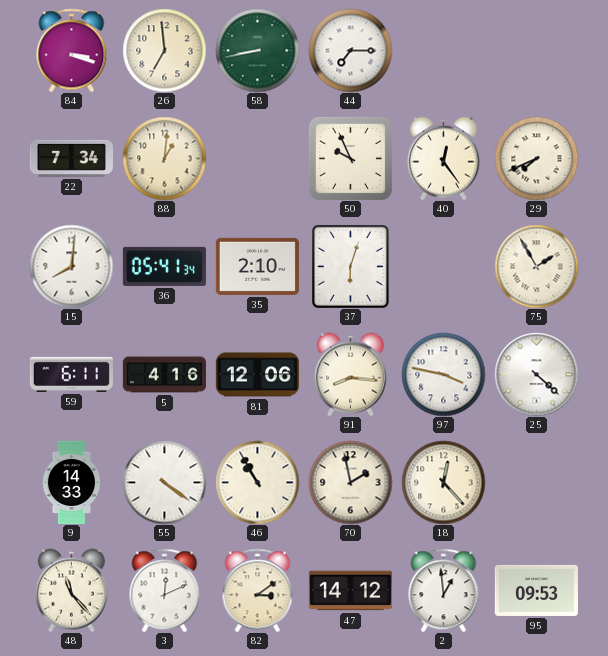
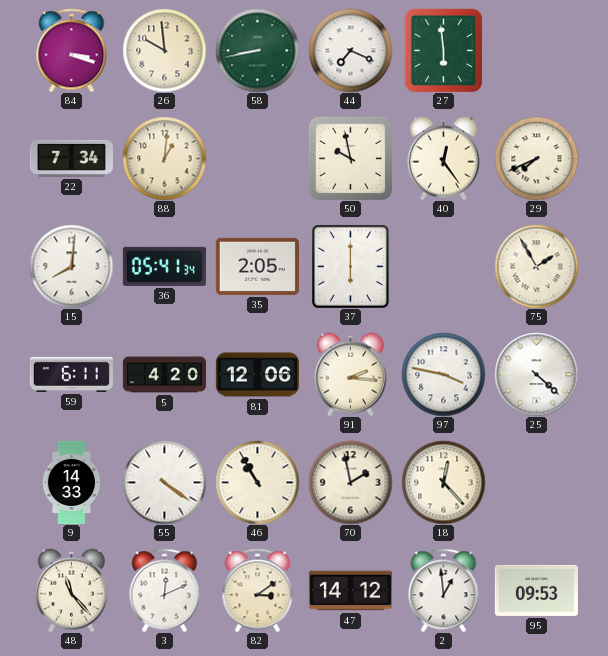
26: 6:59 -> 9:59
44: 7:15 -> 7:19
27: none -> 5:59
50: 9:56 -> 9:58
35: 2:10 -> 2:05
37: 6:03 -> 6:00
5: 4:16 -> 4:20
91: 8:16 -> 2:16
